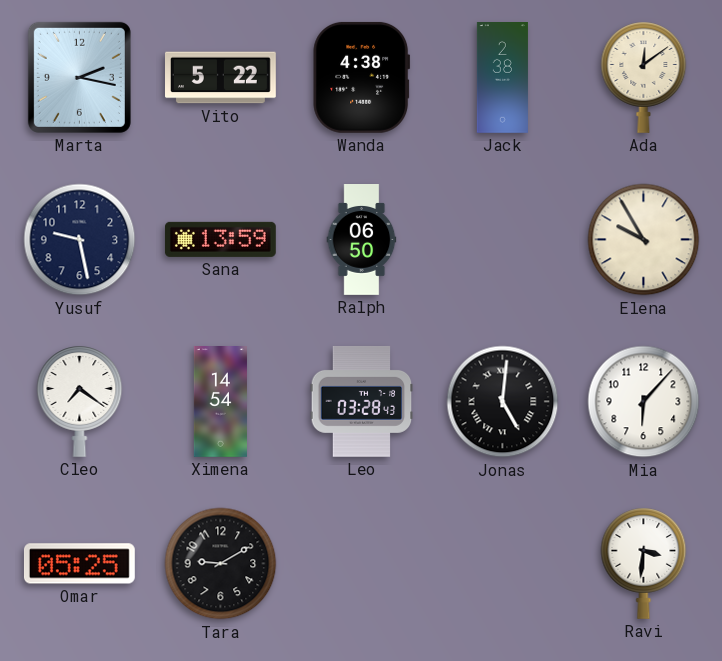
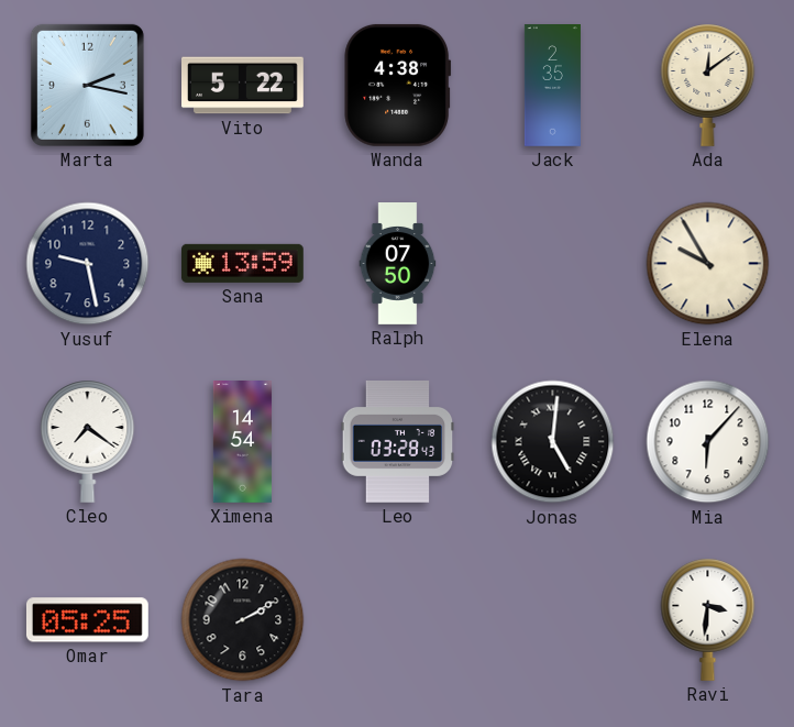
Jack: 2:38 -> 2:35
Ralph: 06:50 -> 07:50
Tara: 9:10 -> 2:10
